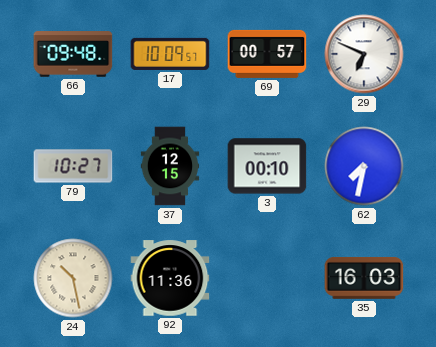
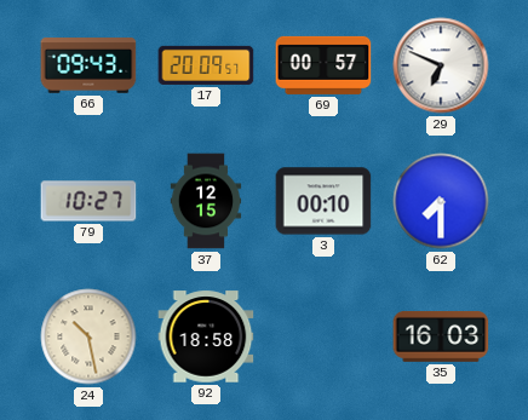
66: 09:48 -> 09:43
17: 10:09 -> 20:09
62: 7:32 -> 7:30
92: 11:36 -> 18:58
